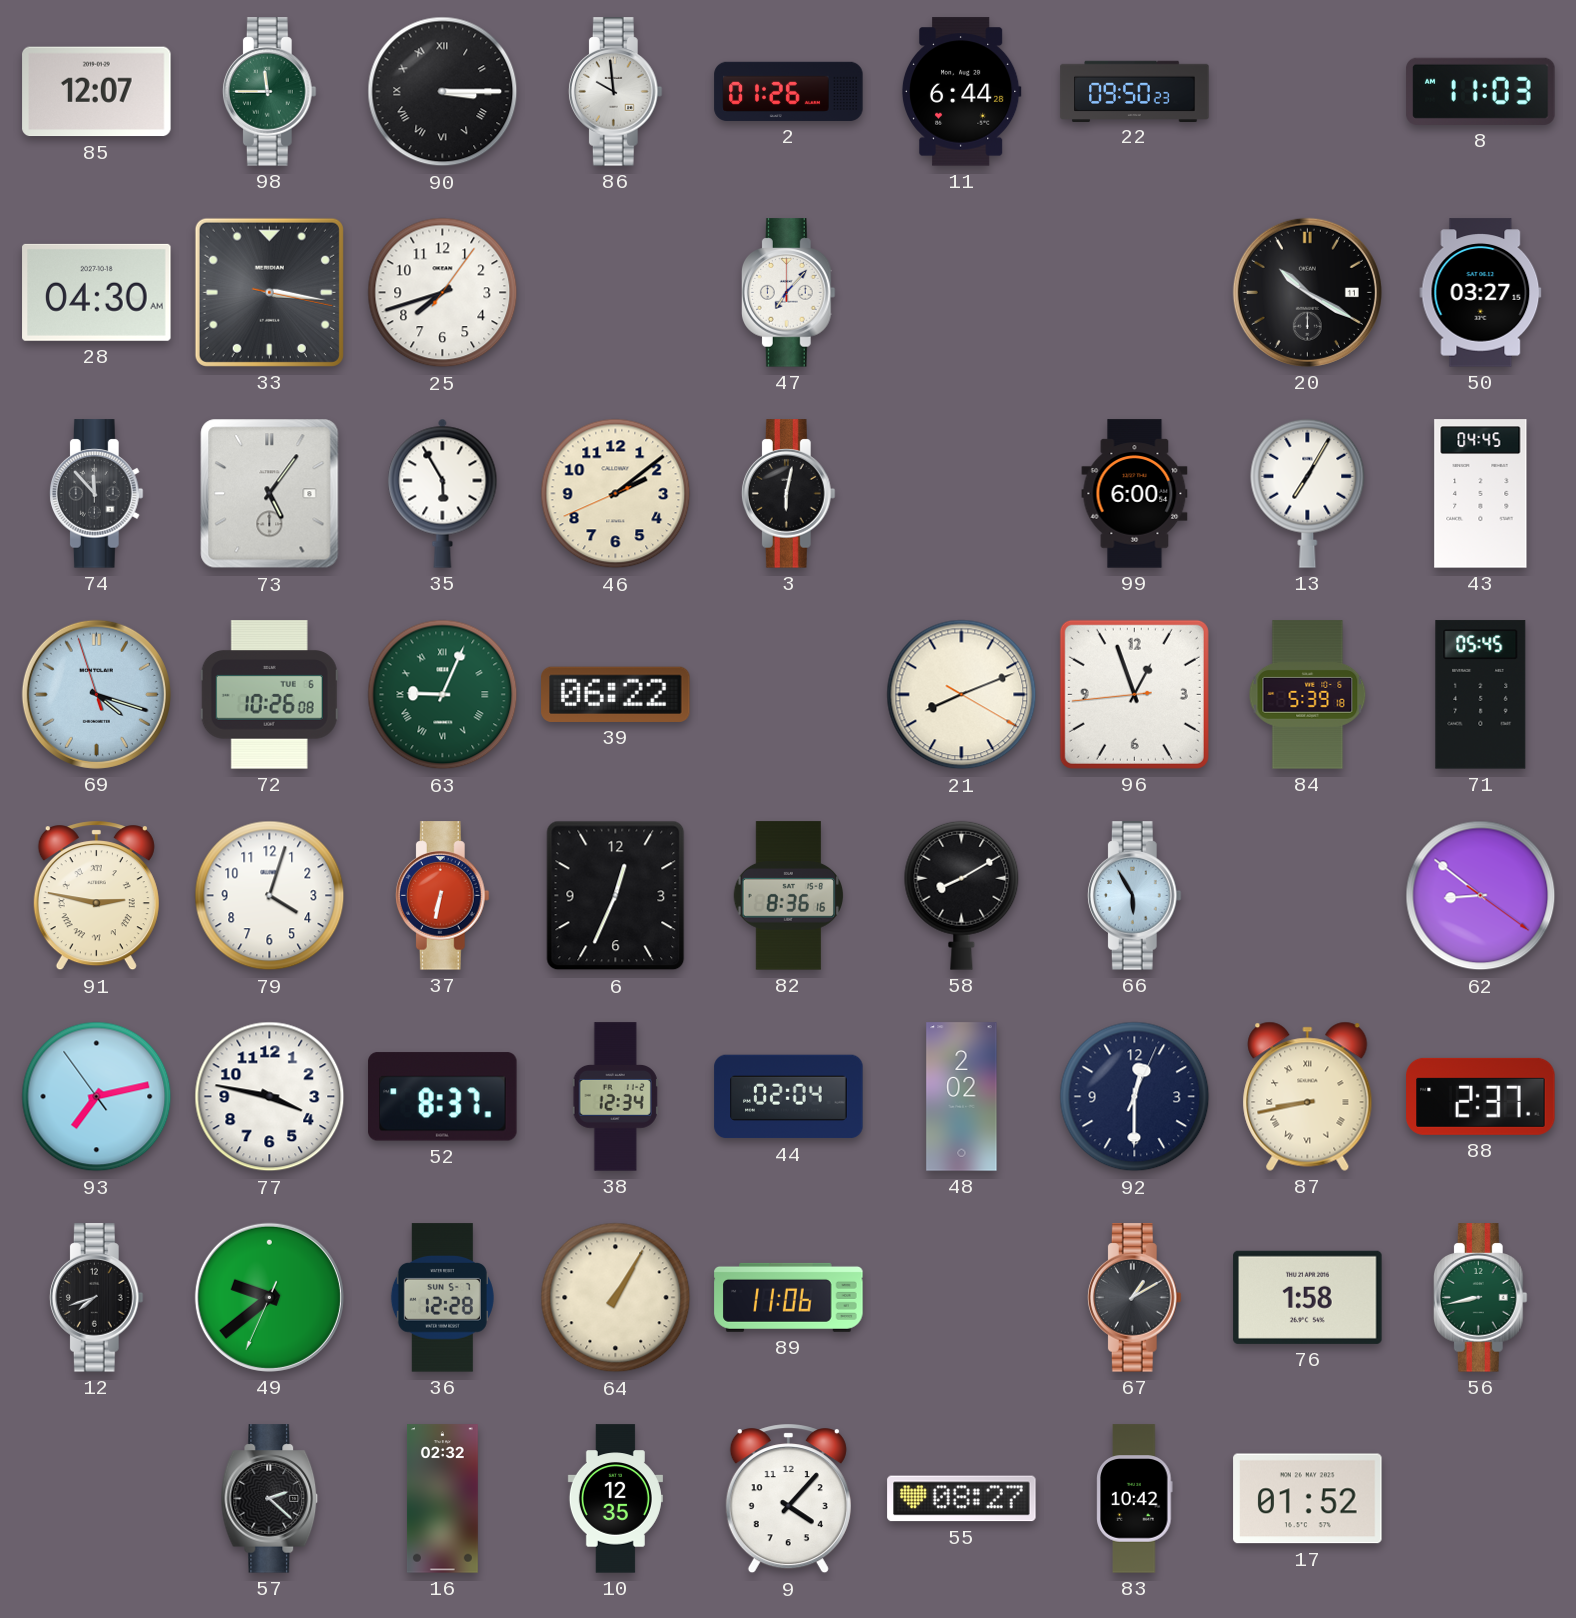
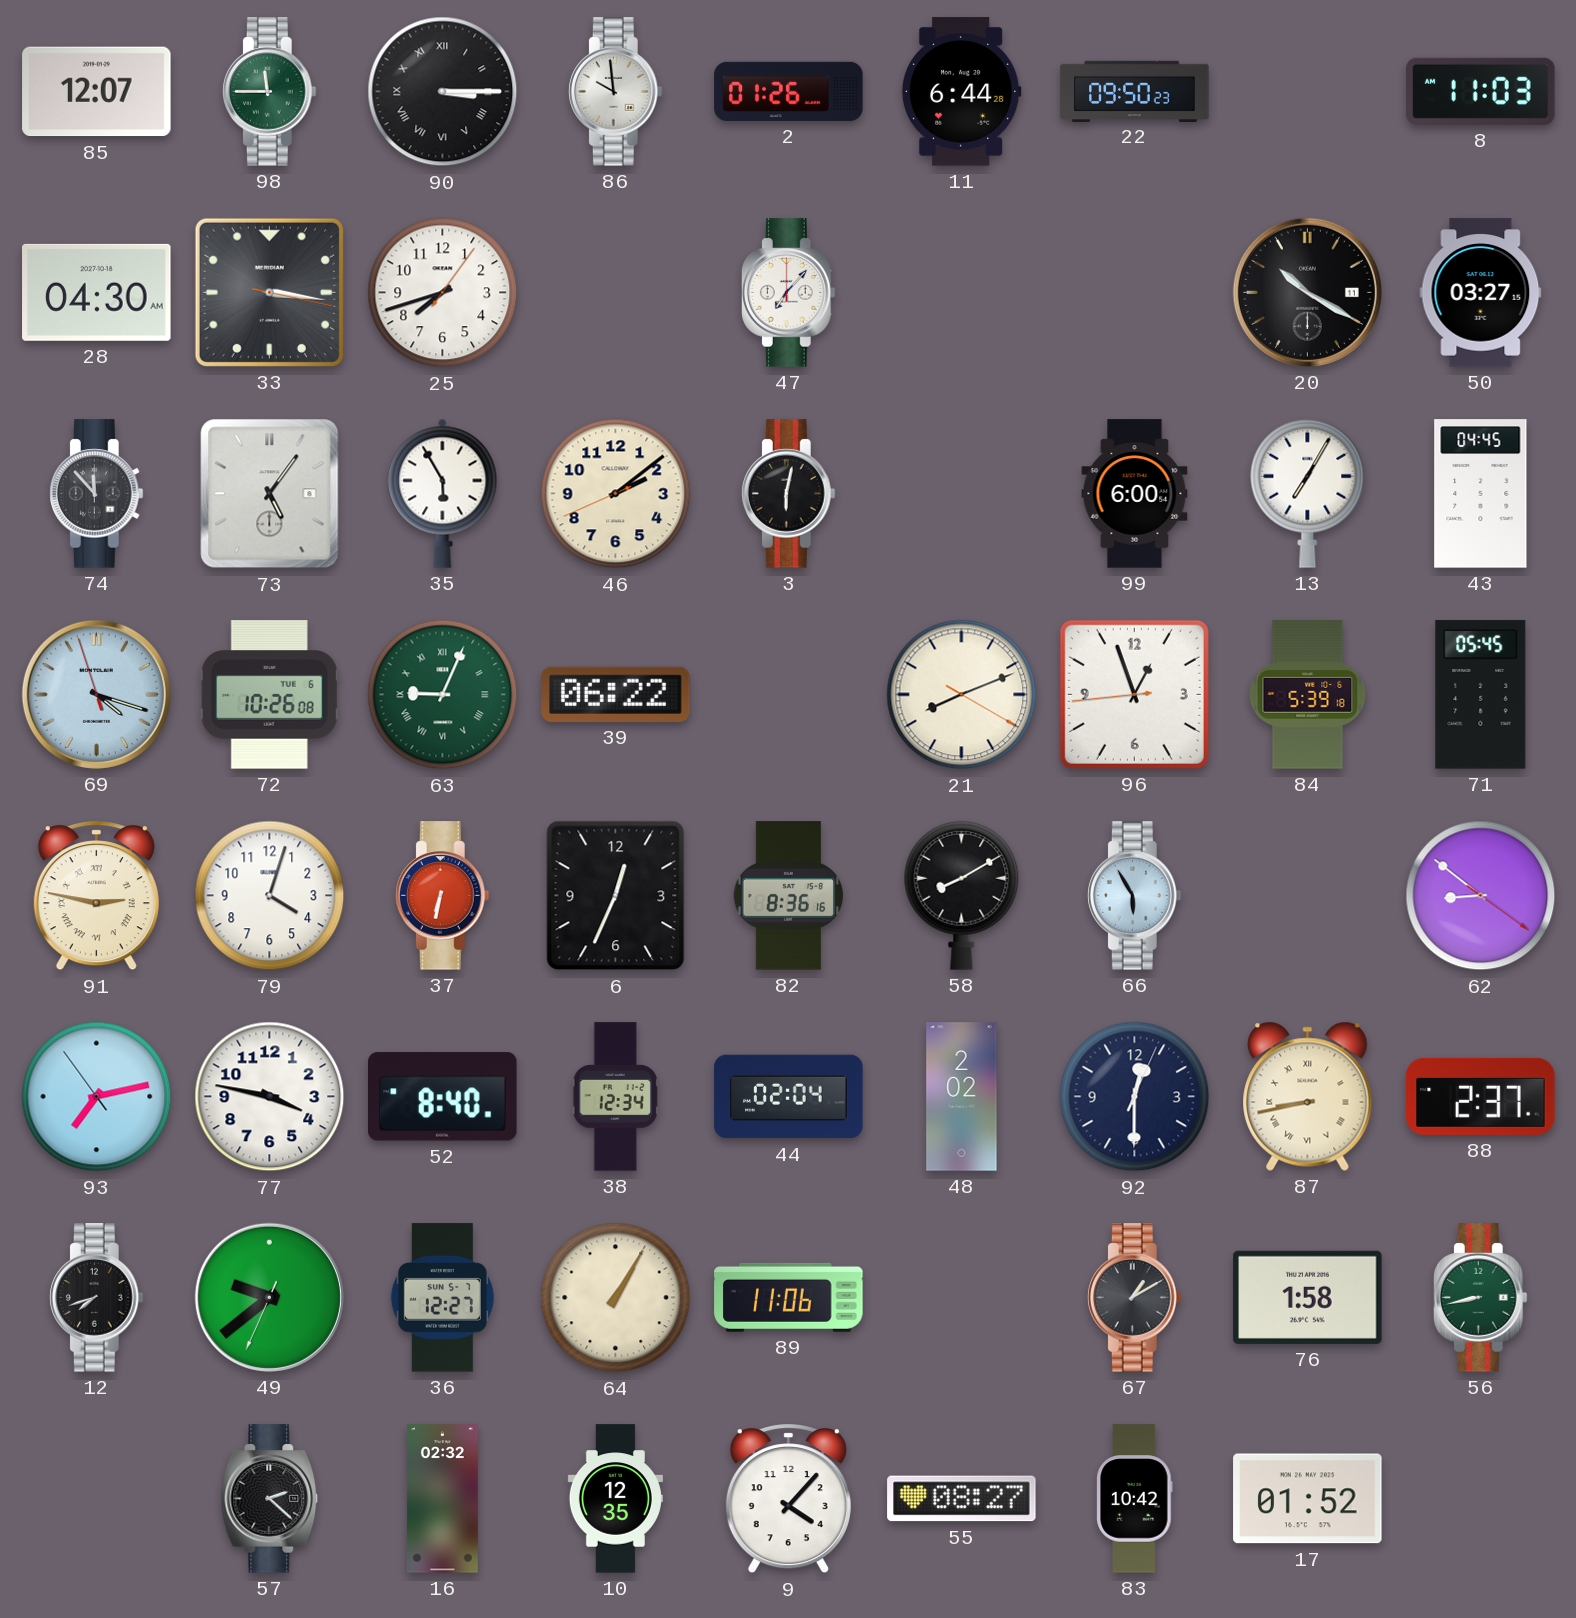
52: 8:37 -> 8:40
36: 12:28 -> 12:27
